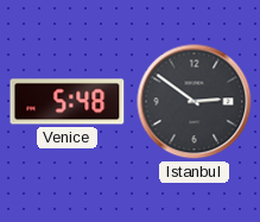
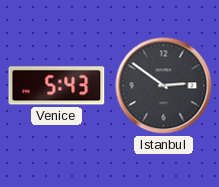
Venice: 5:48 -> 5:43
